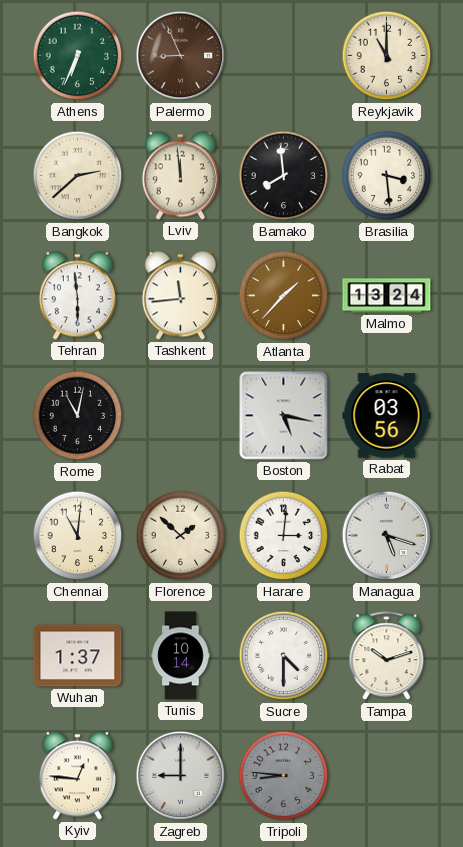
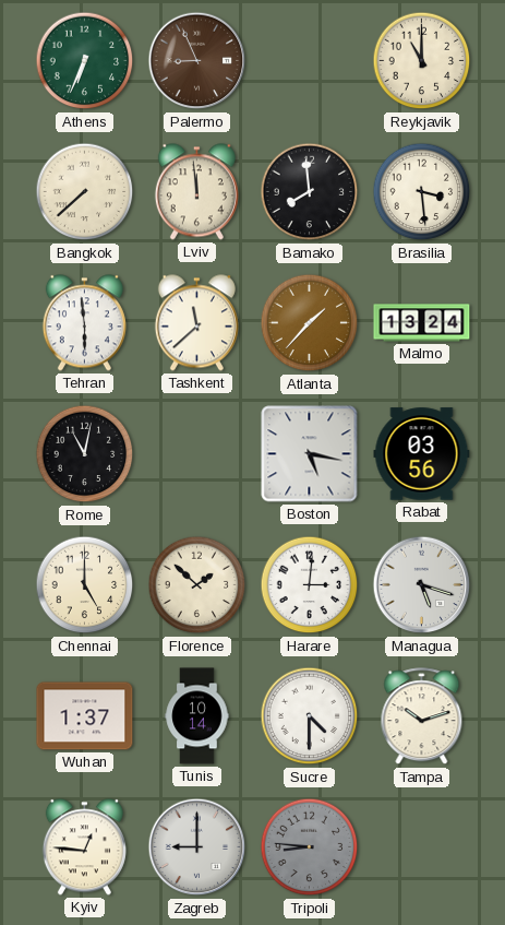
Bangkok: 2:38 -> 7:38
Tashkent: 11:44 -> 11:38
Chennai: 11:01 -> 5:00
